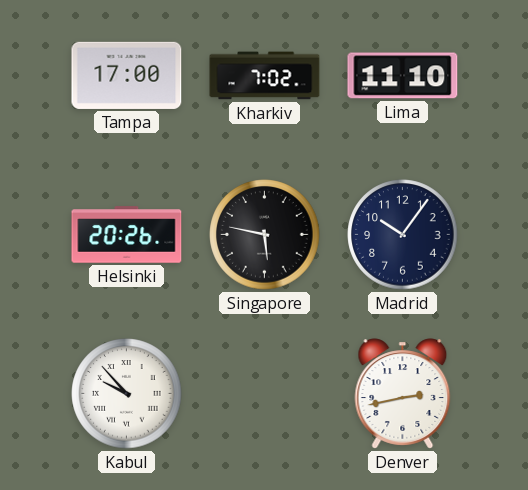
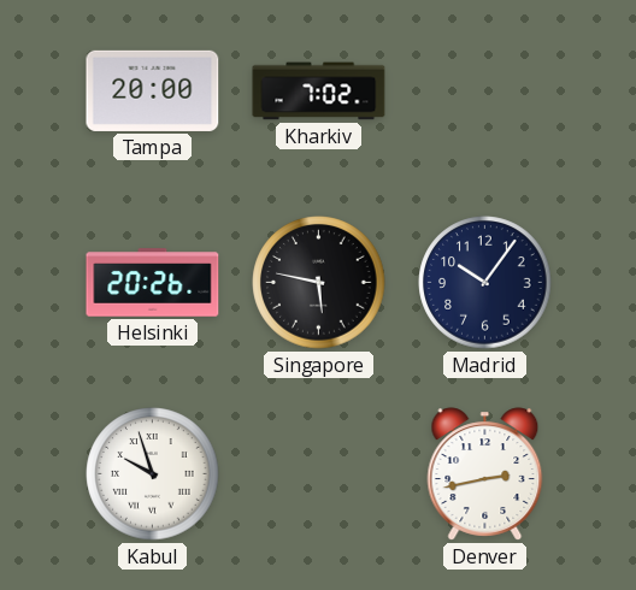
Tampa: 17:00 -> 20:00
Lima: 11:10 -> none
Kabul: 9:53 -> 9:57
